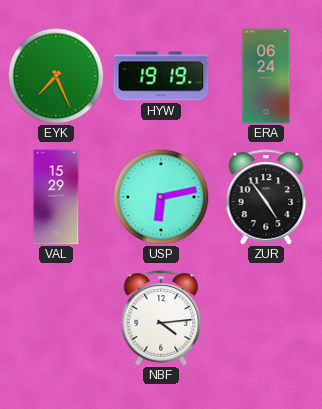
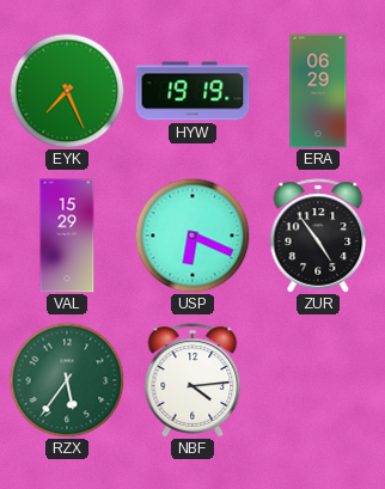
ERA: 06:24 -> 06:29
USP: 6:13 -> 6:19
RZX: none -> 5:36
